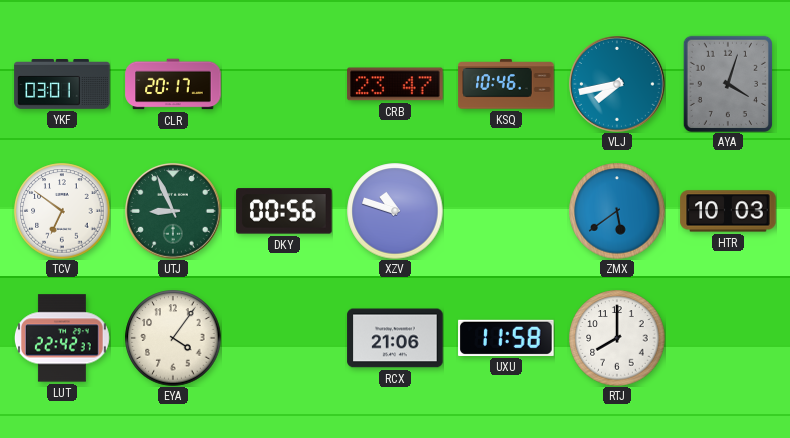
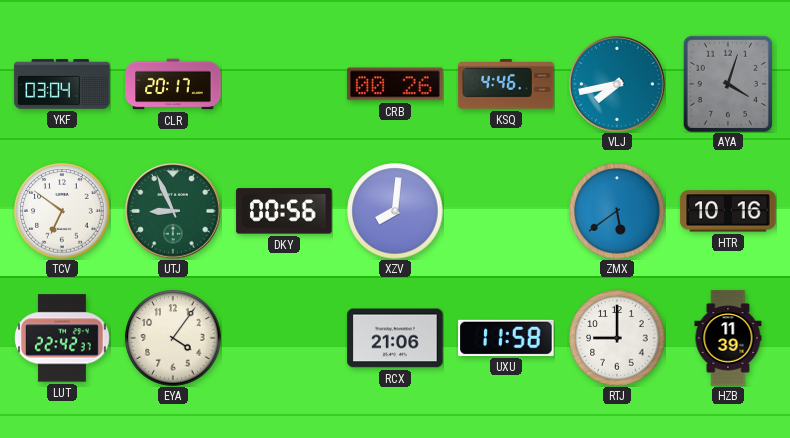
YKF: 03:01 -> 03:04
CRB: 23:47 -> 00:26
KSQ: 10:46 -> 4:46
XZV: 10:48 -> 8:01
HTR: 10:03 -> 10:16
RTJ: 8:00 -> 9:00
HZB: none -> 11:39
